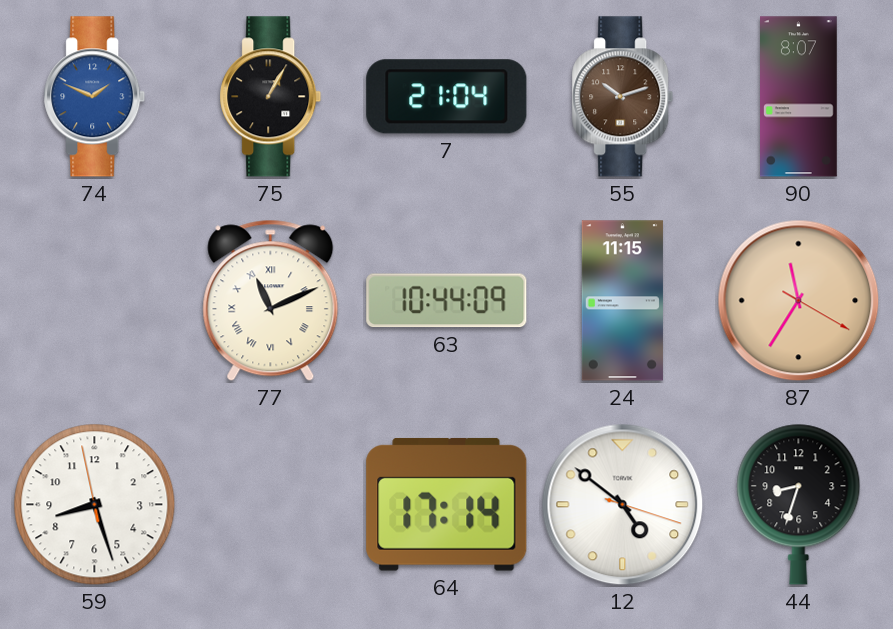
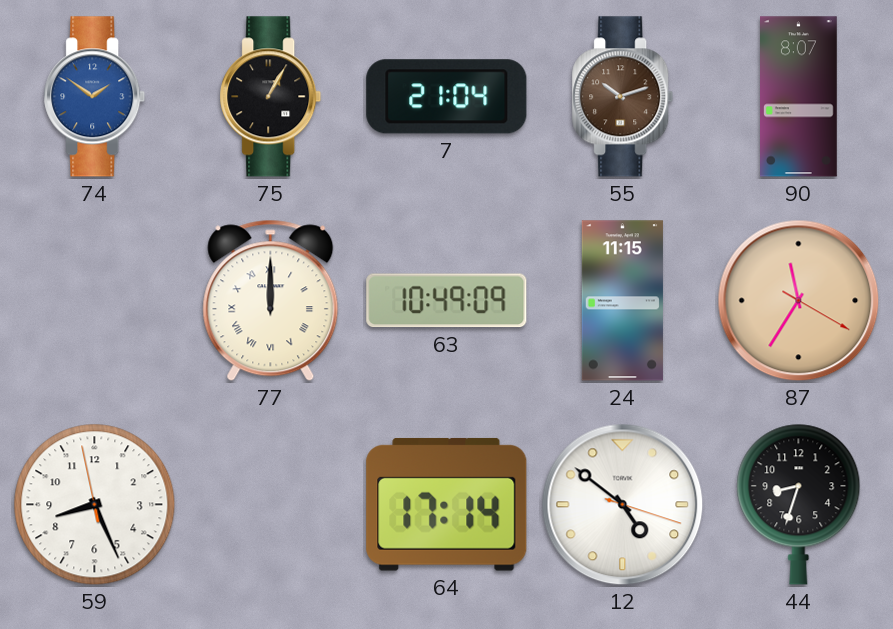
74: 1:49 -> 1:51
77: 11:11 -> 12:00
63: 10:44 -> 10:49
59: 8:26 -> 8:25
